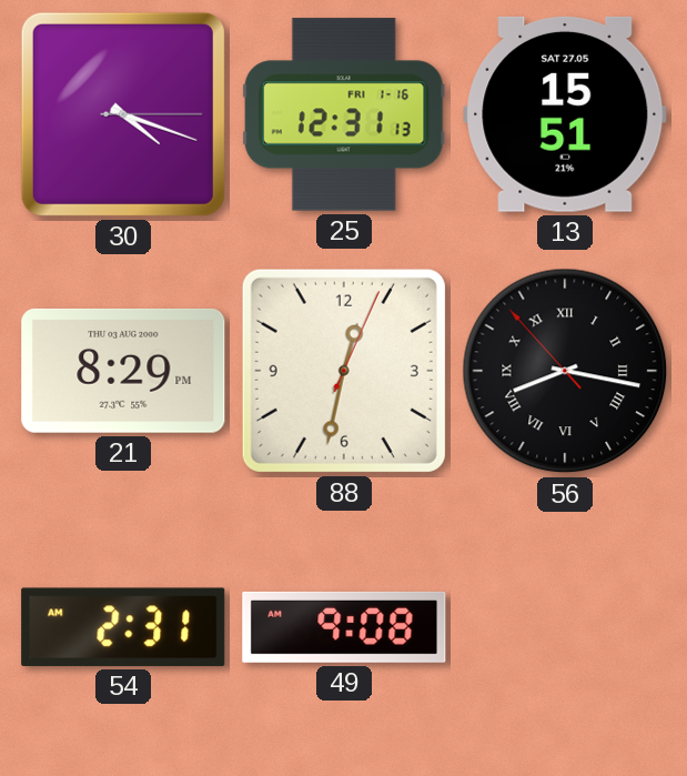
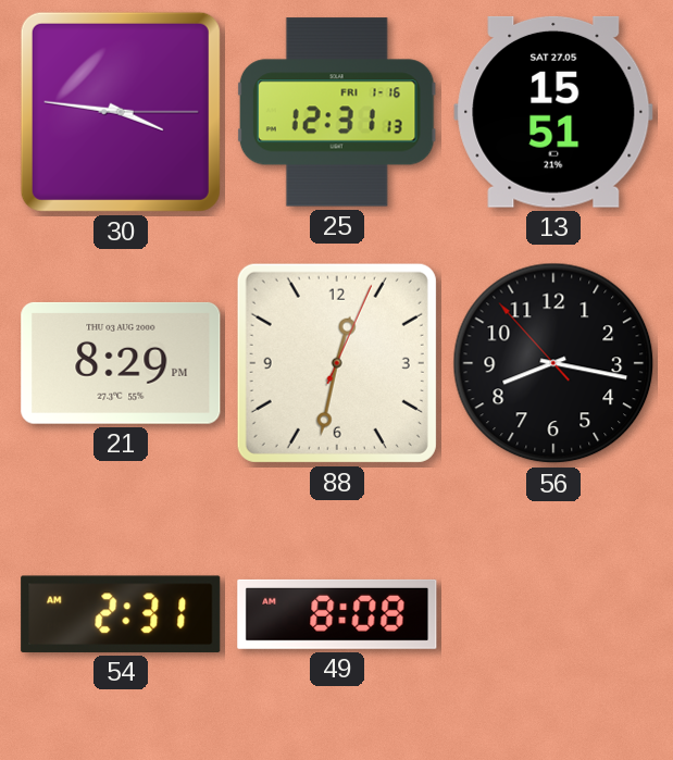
30: 4:18 -> 3:46
56 numerals: Roman -> Arabic
49: 9:08 -> 8:08
